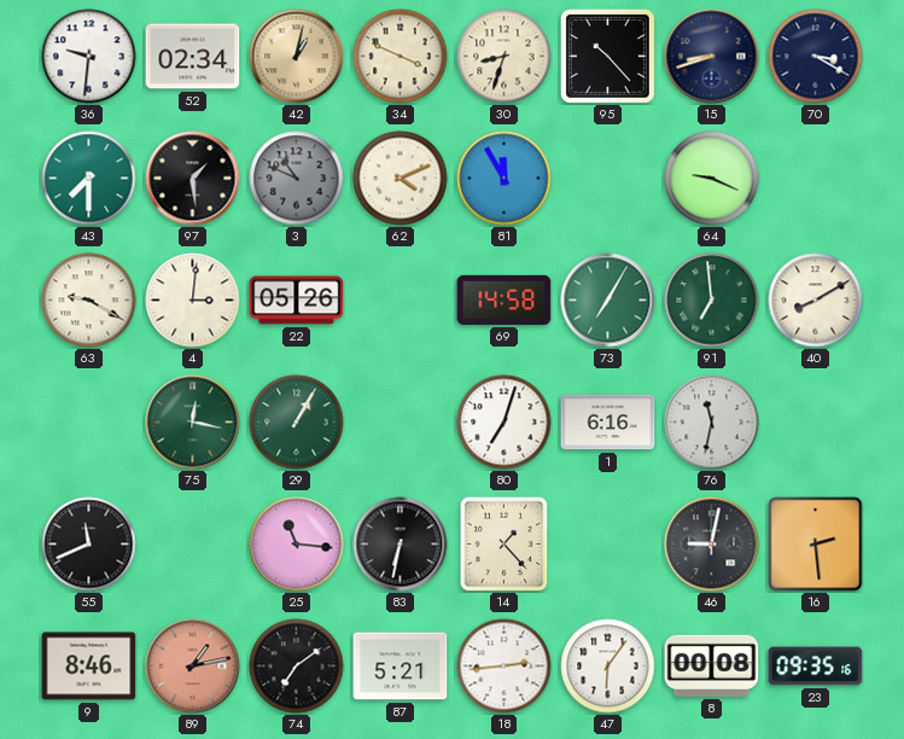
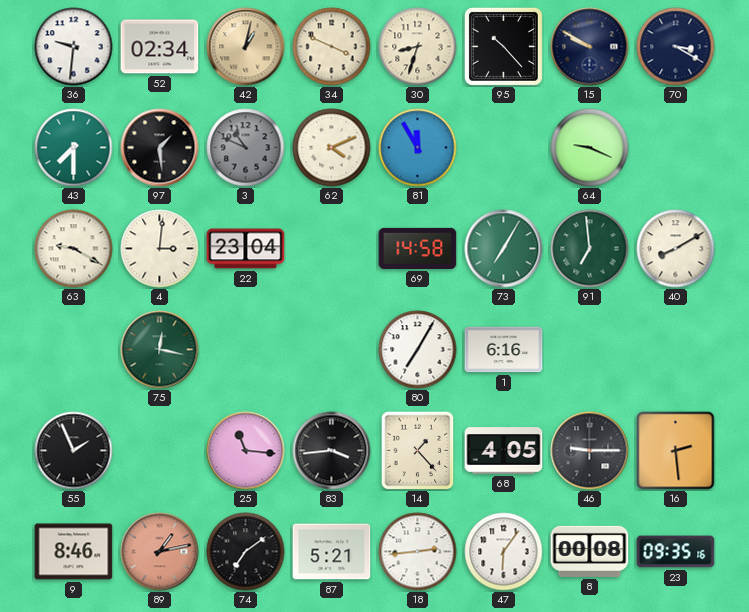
15: 8:42 -> 9:50
22: 05:26 -> 23:04
29: 1:05 -> none
80: 7:03 -> 7:05
76: 11:32 -> none
55: 11:41 -> 1:56
83: 6:32 -> 3:44
68: none -> 4:05
46: 9:02 -> 9:15
